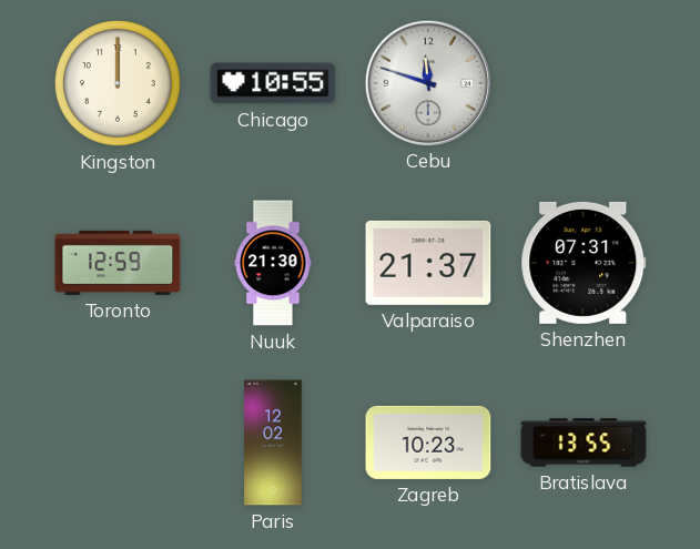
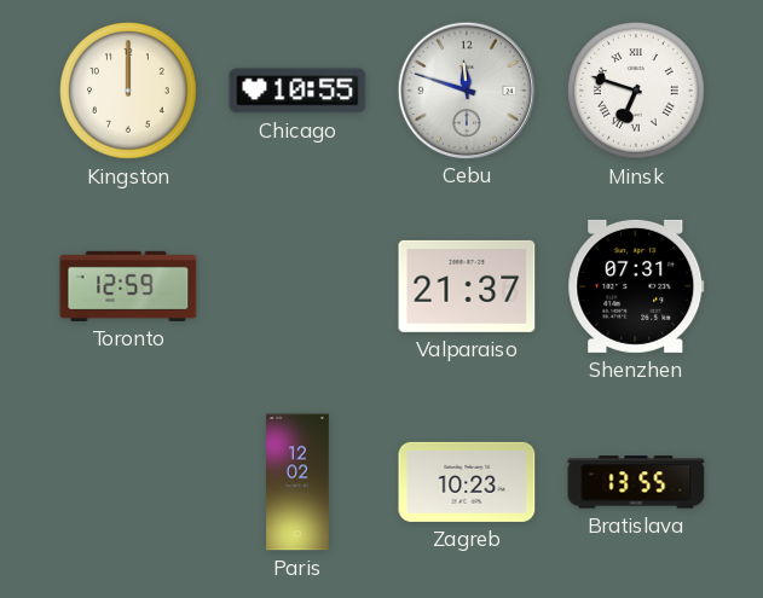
Minsk: none -> 6:48
Nuuk: 21:30 -> none
